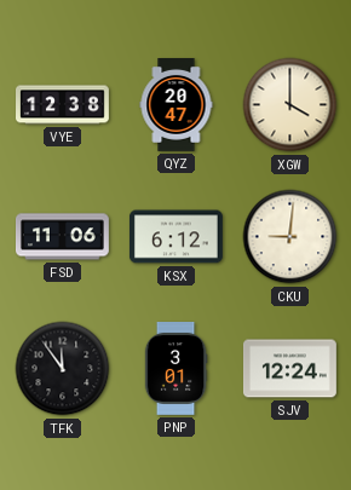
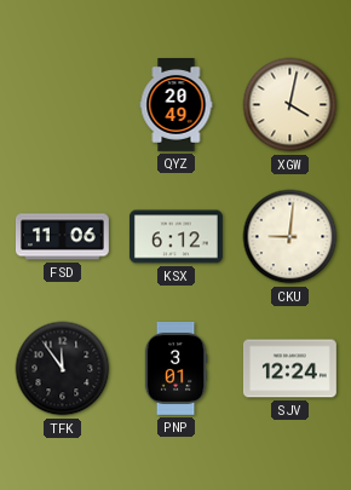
VYE: 12:38 -> none
QYZ: 20:47 -> 20:49
XGW: 4:00 -> 4:02
